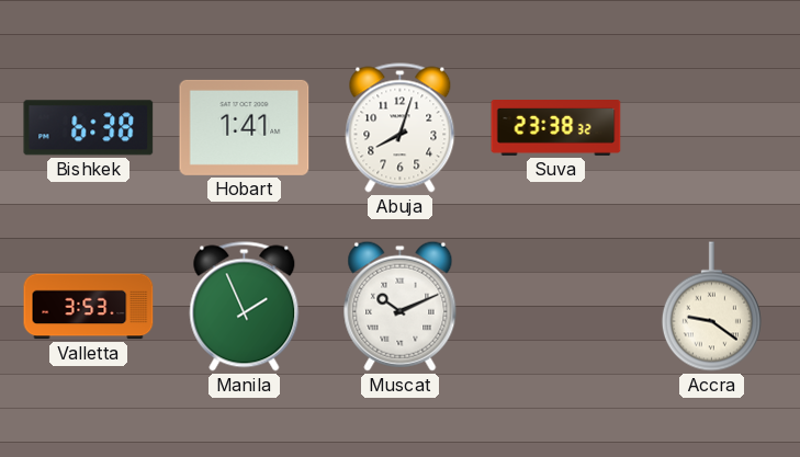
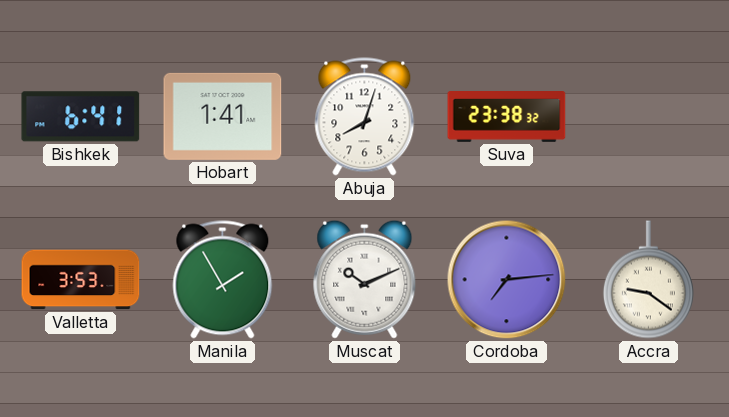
Bishkek: 6:38 -> 6:41
Manila: 1:56 -> 1:55
Cordoba: none -> 7:14
